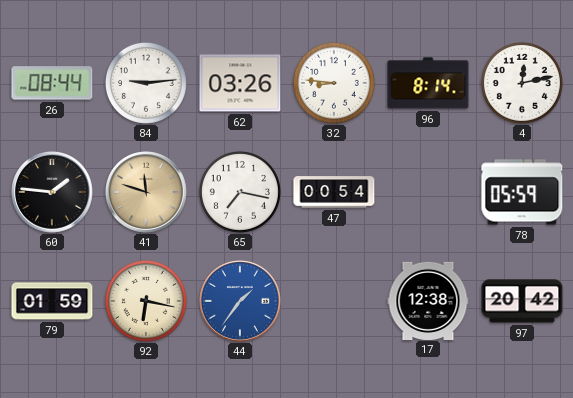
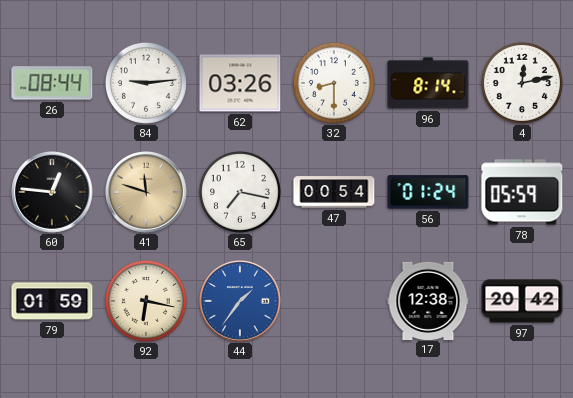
32: 8:46 -> 8:30
60: 1:46 -> 12:46
56: none -> 01:24
